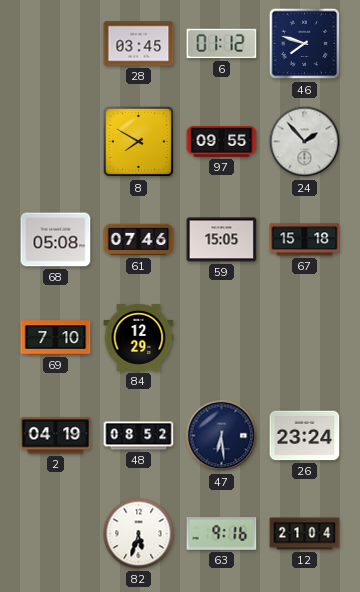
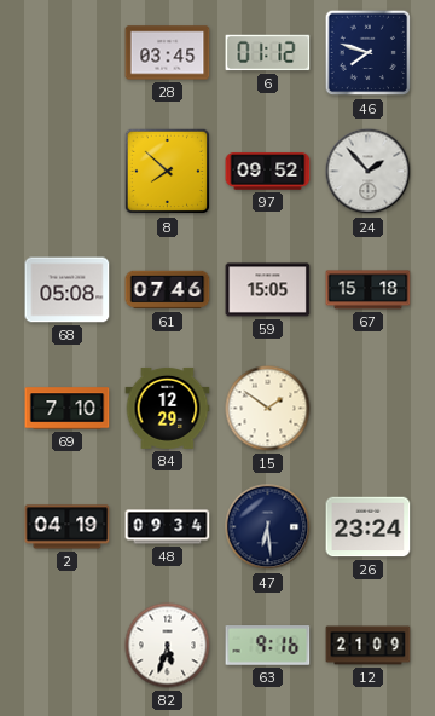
8: 7:50 -> 7:52
97: 09:55 -> 09:52
15: none -> 1:51
48: 08:52 -> 09:34
12: 21:04 -> 21:09
